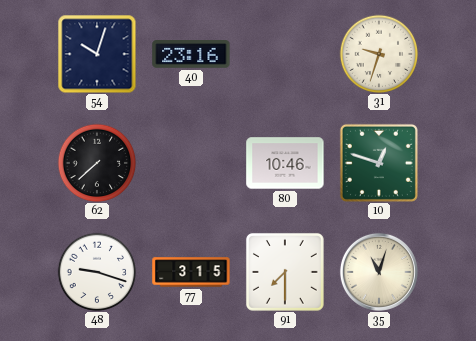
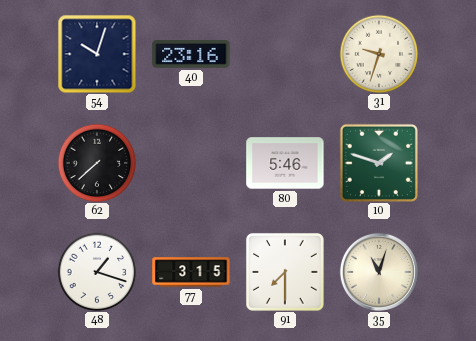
80: 10:46 -> 5:46
10: 12:48 -> 1:48
48: 9:18 -> 1:18
